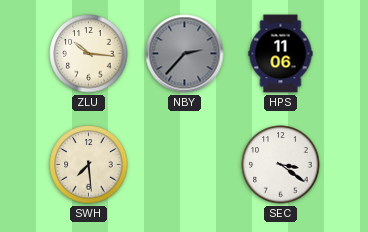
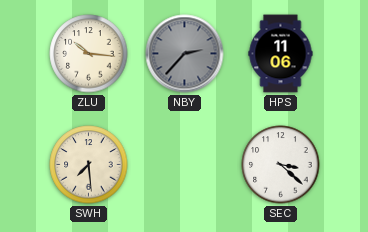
SEC: 3:21 -> 3:22
